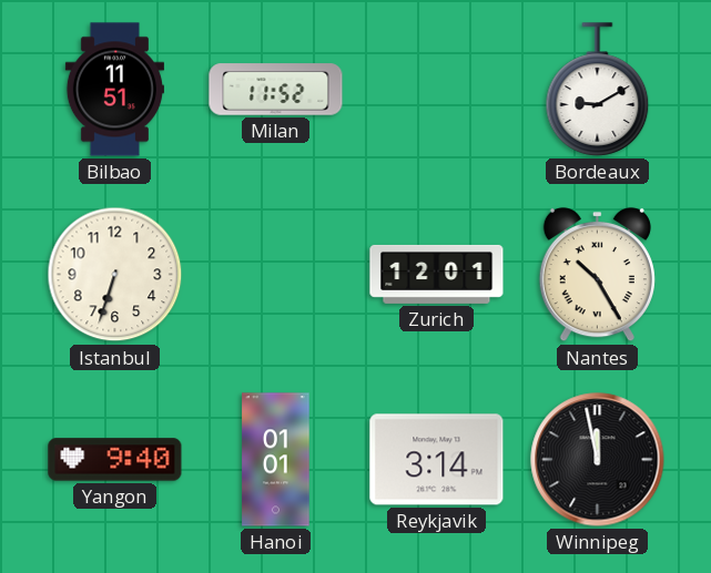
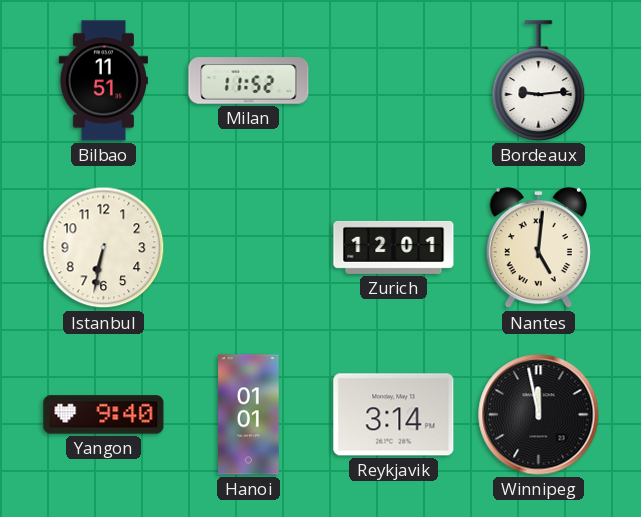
Bordeaux: 9:10 -> 9:14
Istanbul: 6:33 -> 6:32
Nantes: 10:25 -> 5:01
